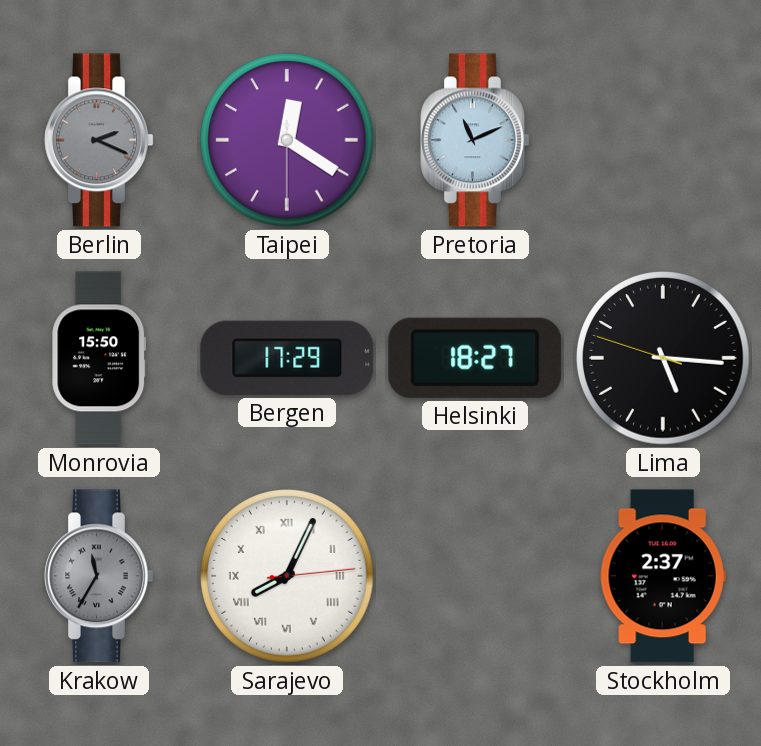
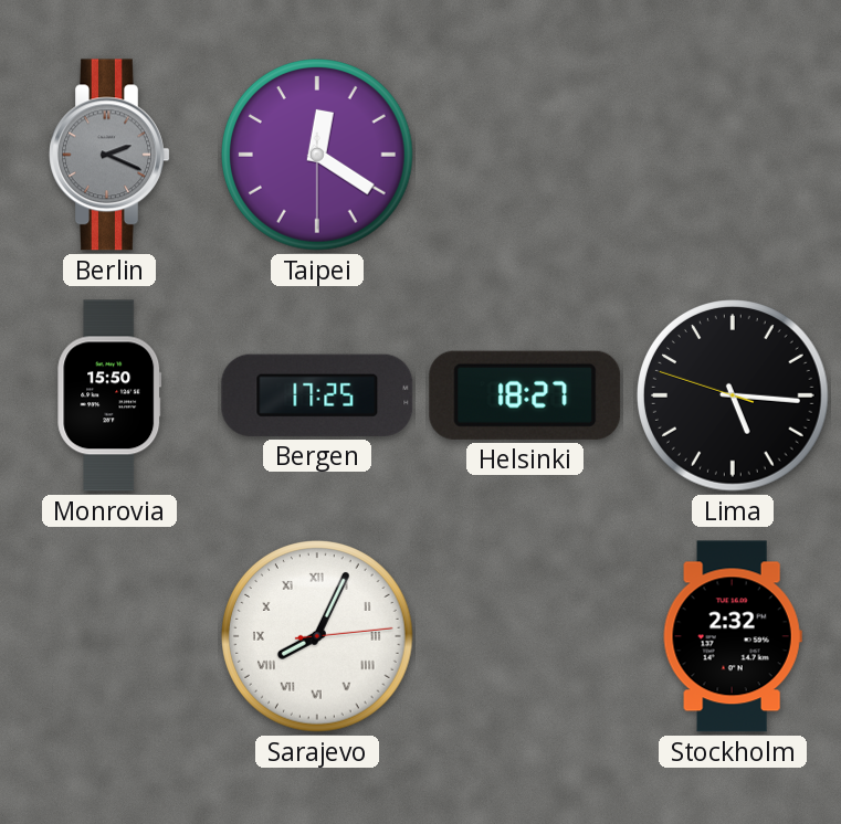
Pretoria: 11:11 -> none
Bergen: 17:29 -> 17:25
Krakow: 11:35 -> none
Stockholm: 2:37 -> 2:32
